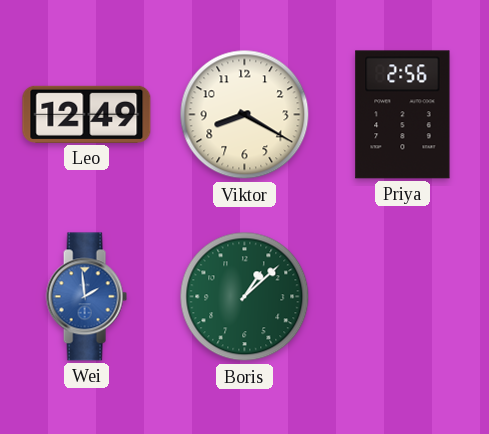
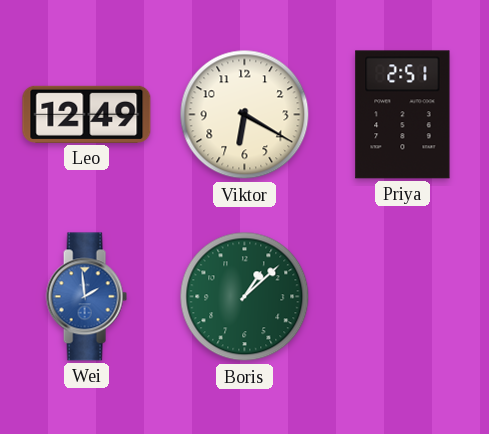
Viktor: 8:20 -> 6:20
Priya: 2:56 -> 2:51
